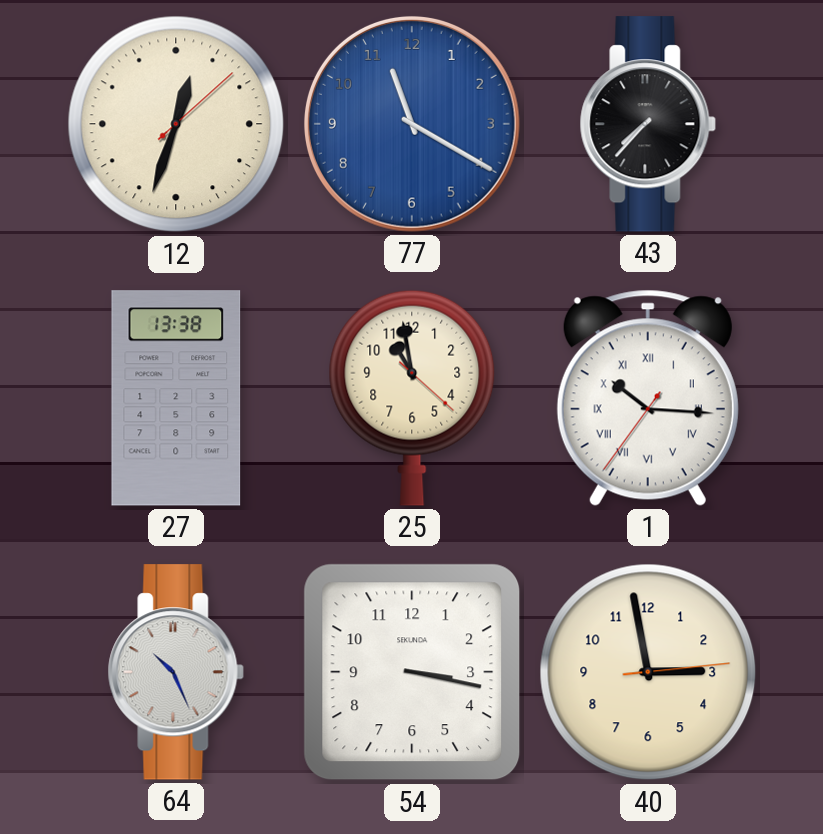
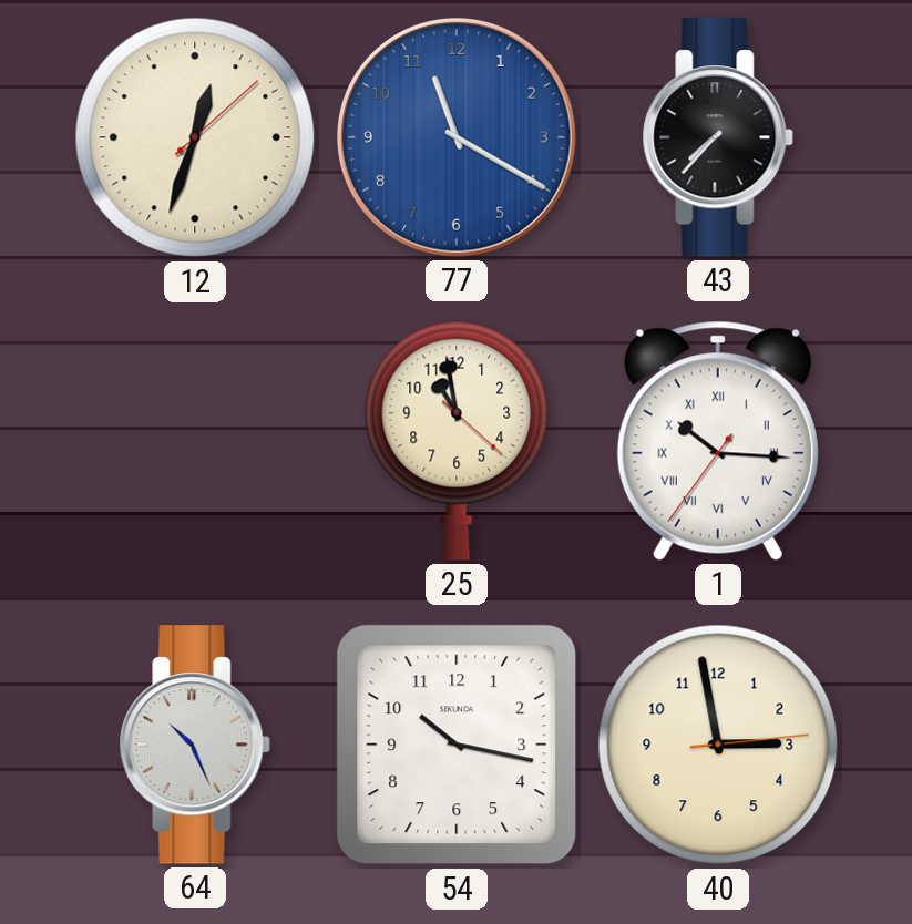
27: 13:38 -> none
54: 3:17 -> 10:17
